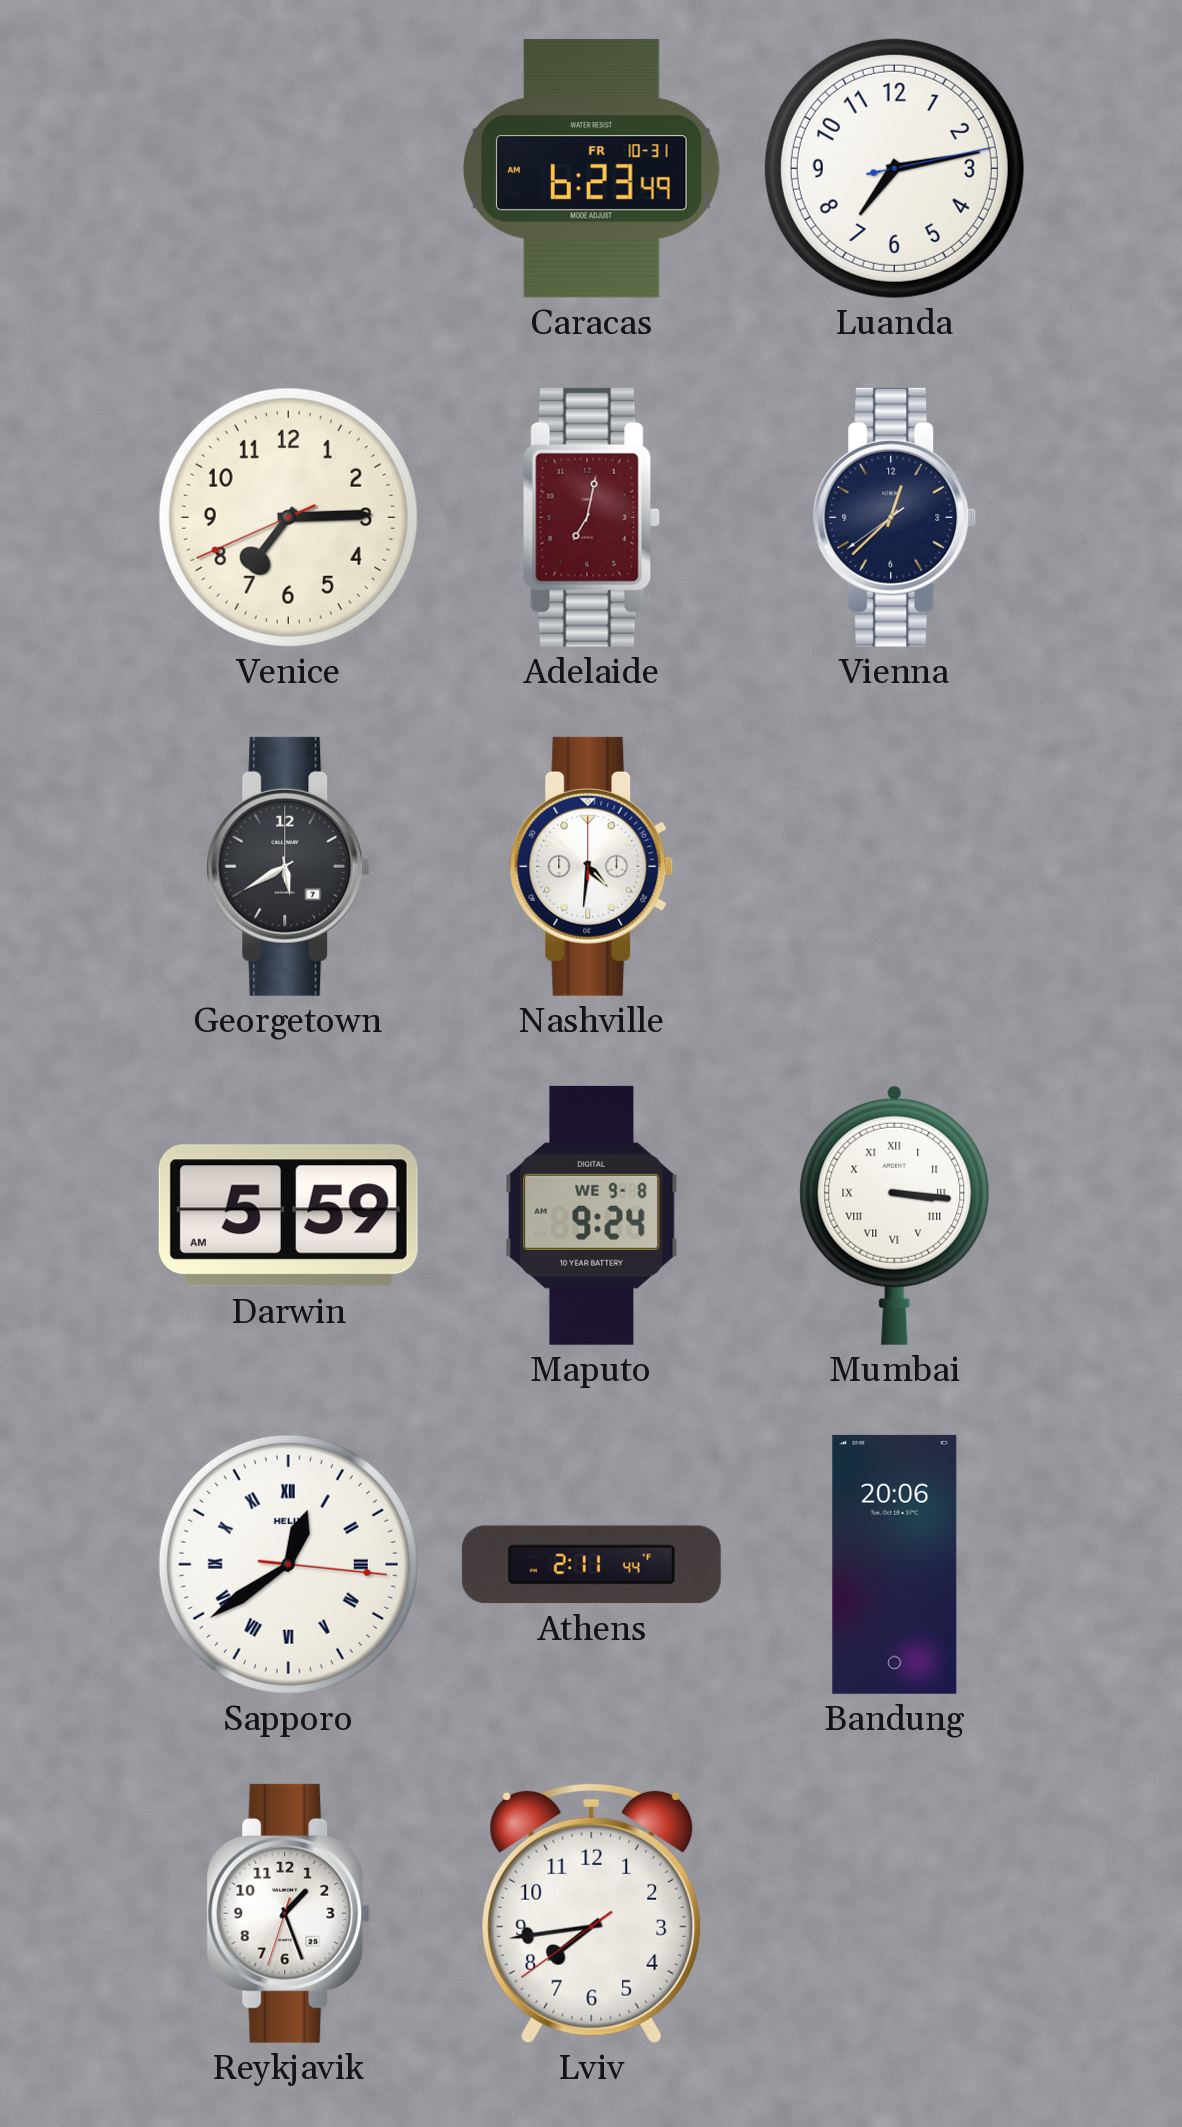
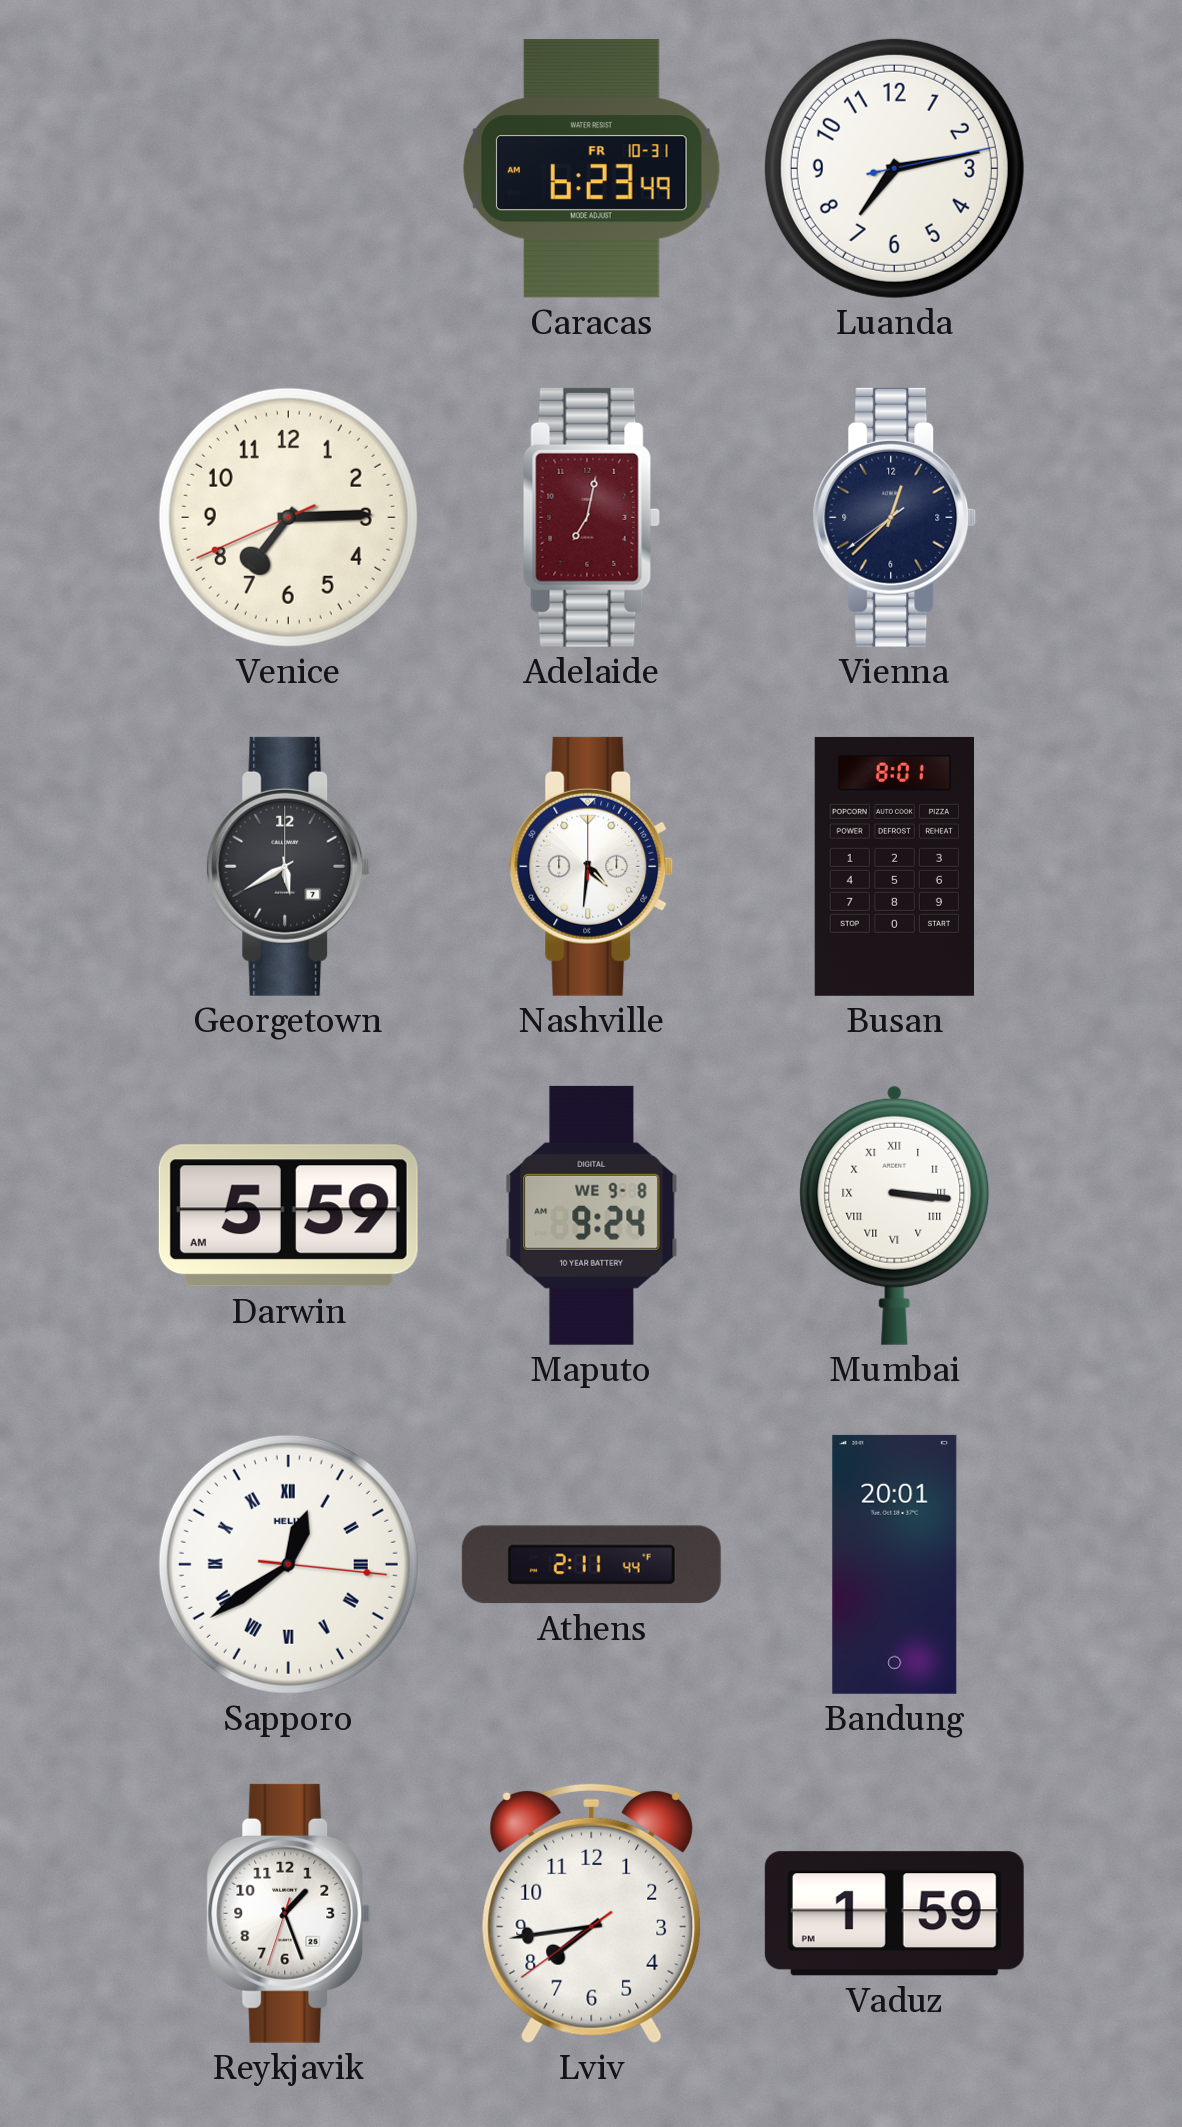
Busan: none -> 8:01
Bandung: 20:06 -> 20:01
Vaduz: none -> 1:59
